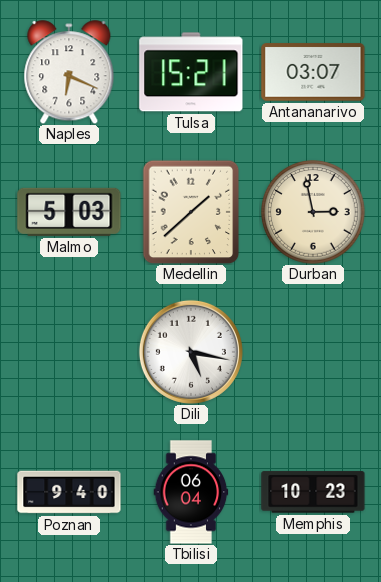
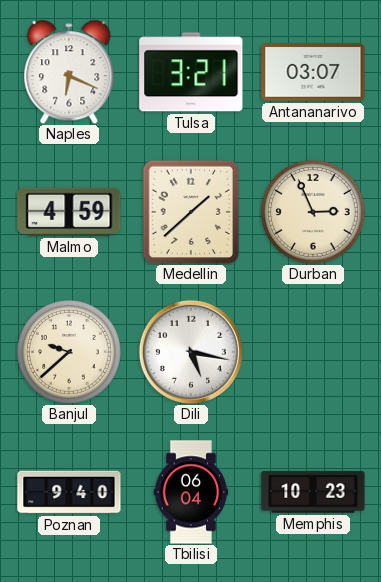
Tulsa: 15:21 -> 3:21
Malmo: 5:03 -> 4:59
Durban: 2:58 -> 2:56
Banjul: none -> 9:38
